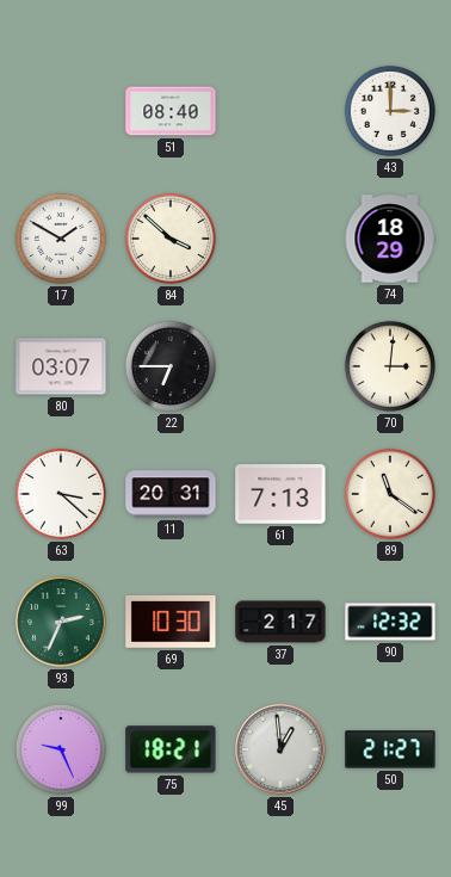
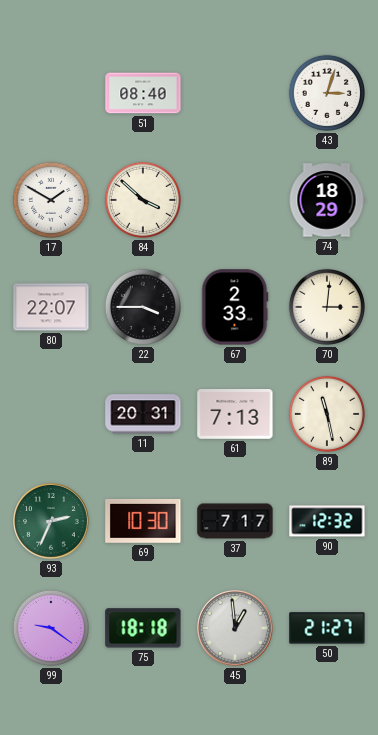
43: 3:00 -> 3:03
80: 03:07 -> 22:07
22: 6:45 -> 3:45
67: none -> 2:33
63: 3:22 -> none
89: 11:21 -> 11:28
37: 2:17 -> 7:17
99: 9:26 -> 9:21
75: 18:21 -> 18:18
